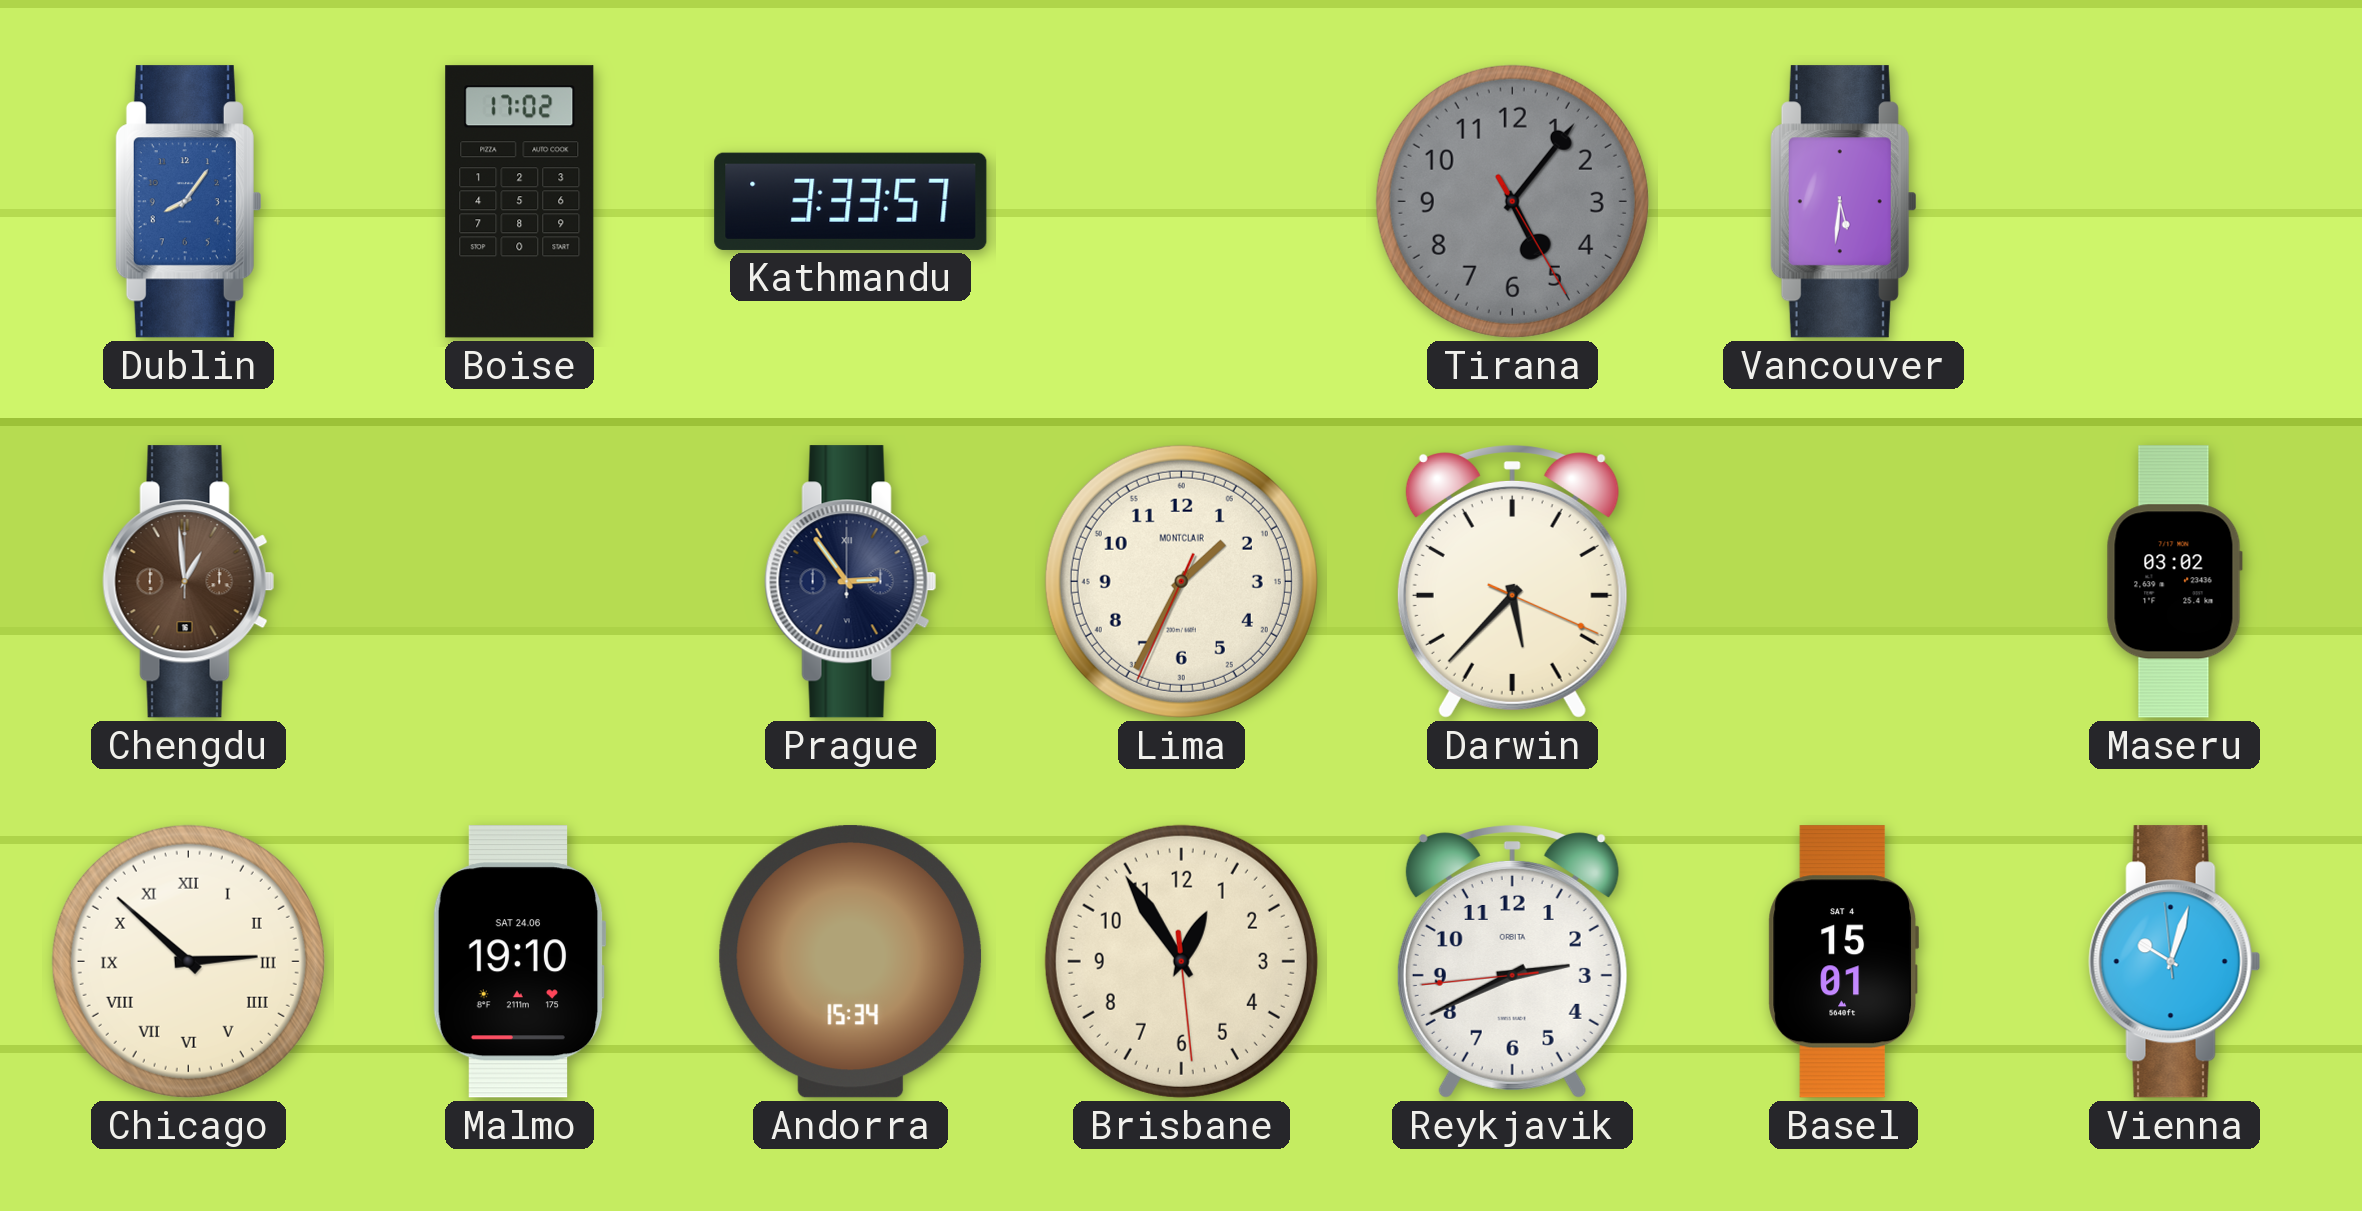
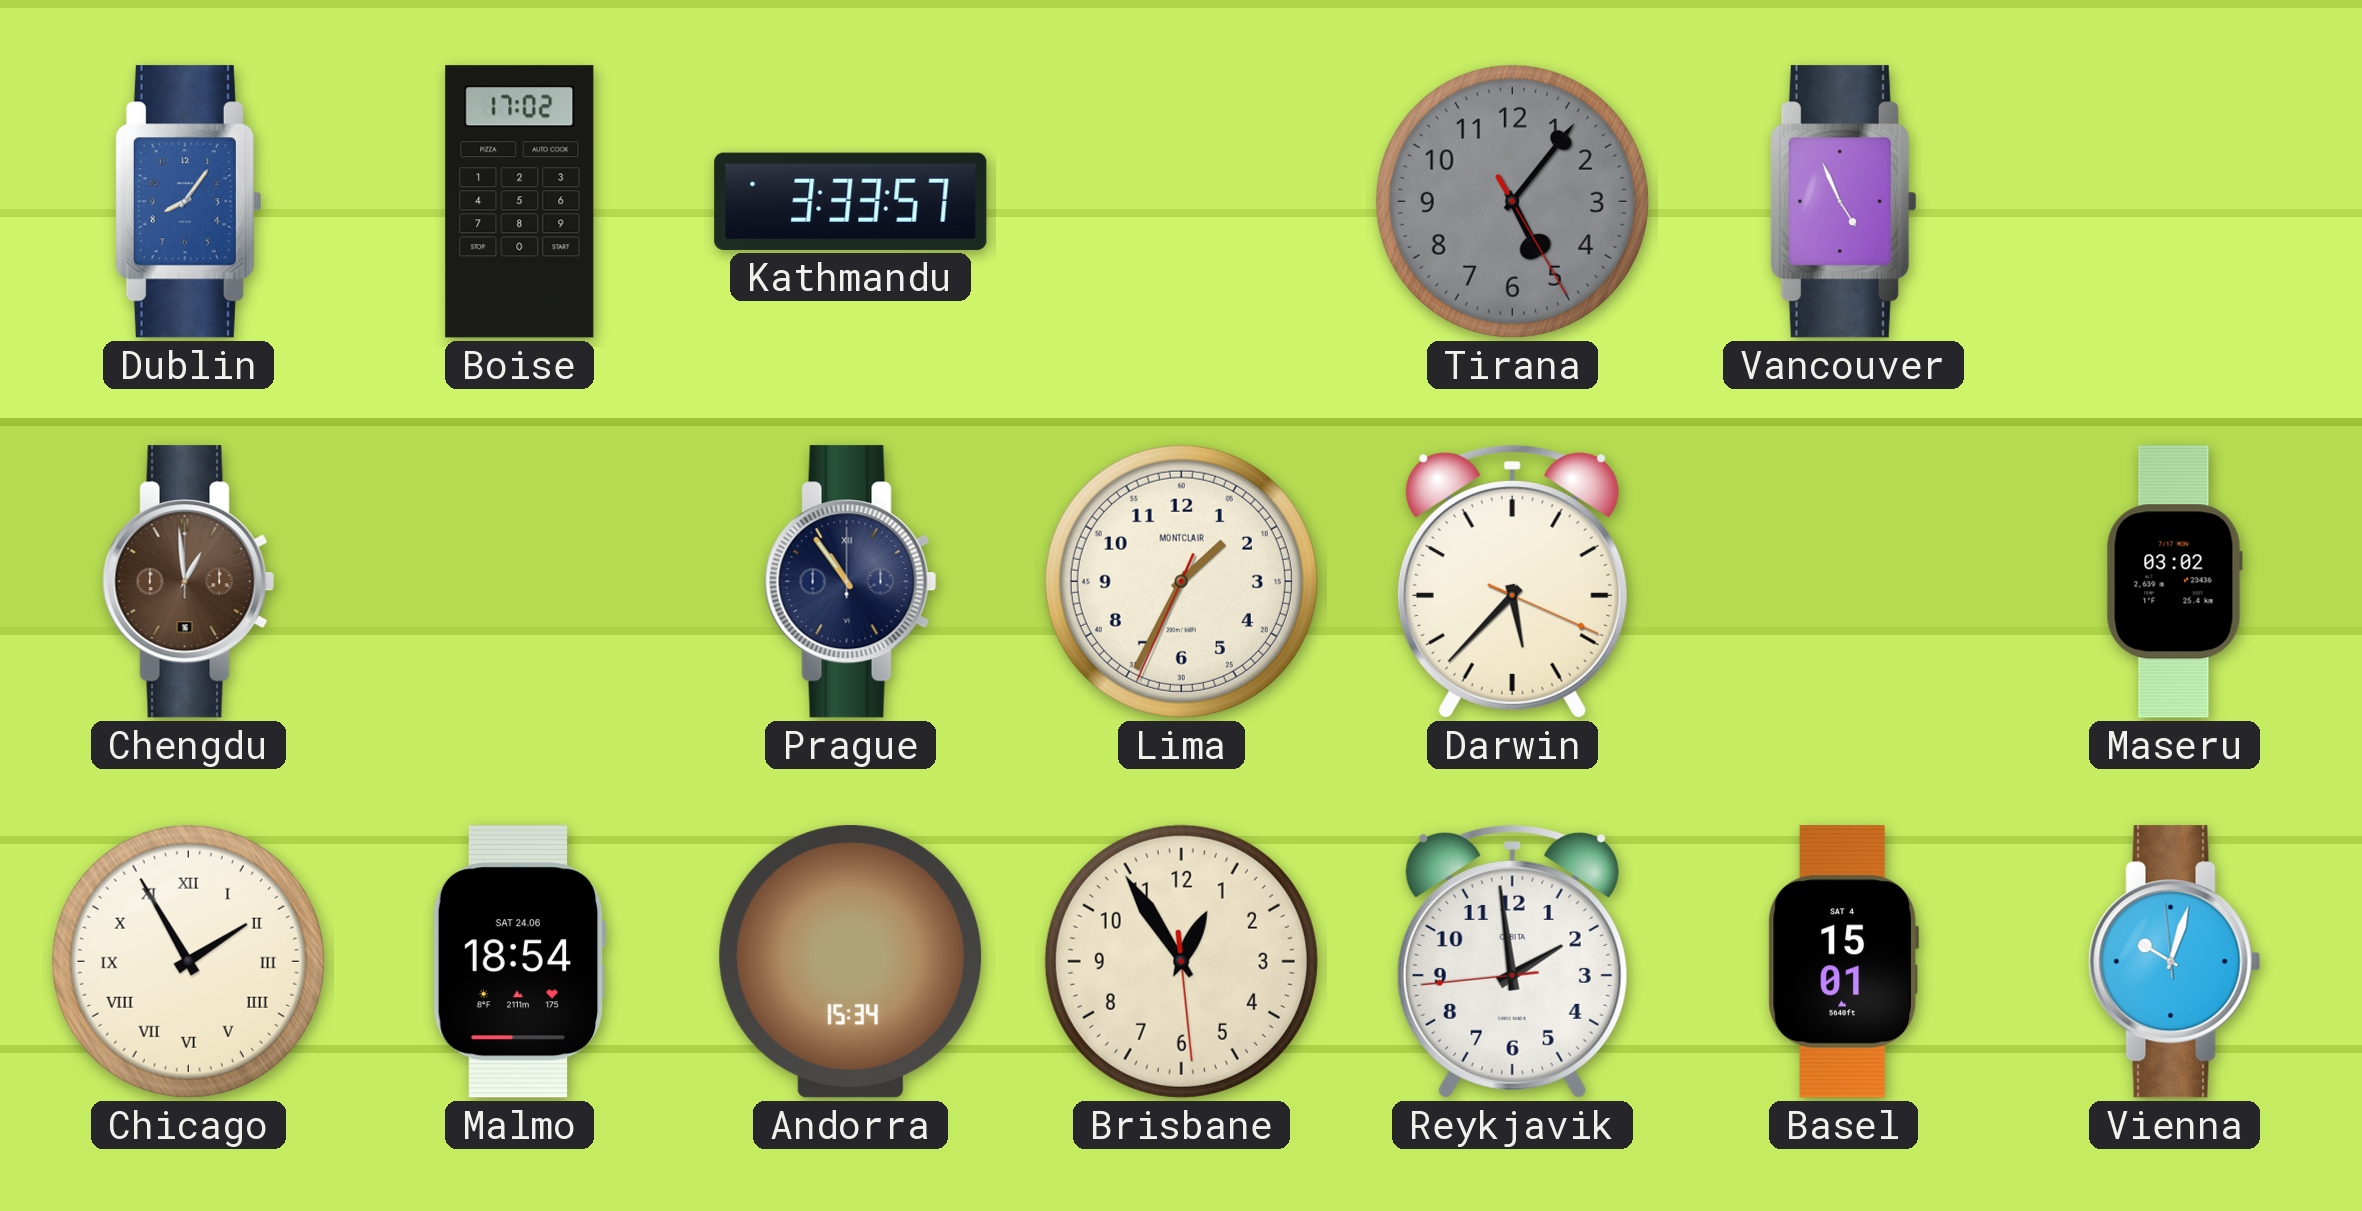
Vancouver: 5:31 -> 4:56
Prague: 2:54 -> 10:54
Chicago: 2:52 -> 1:55
Malmo: 19:10 -> 18:54
Reykjavik: 2:40 -> 1:58
